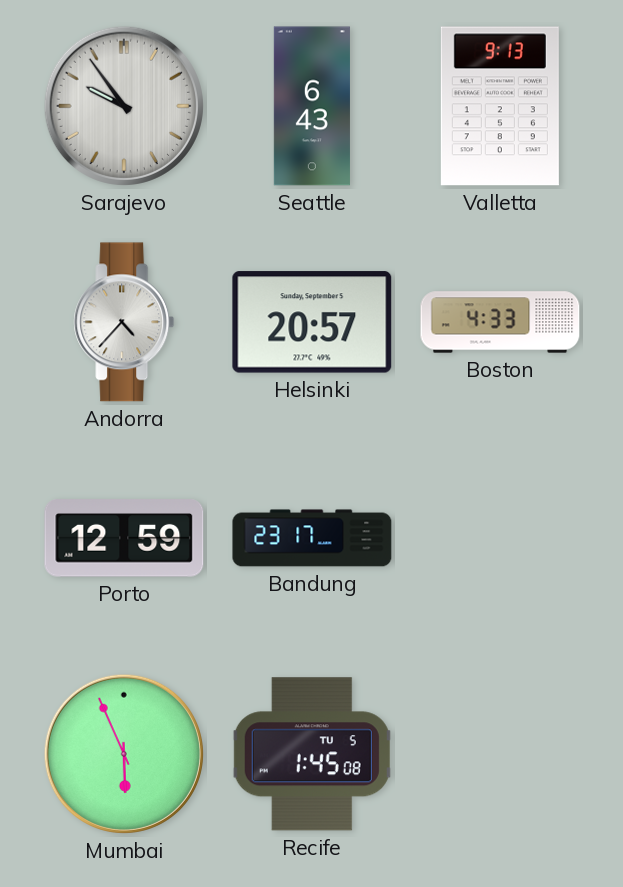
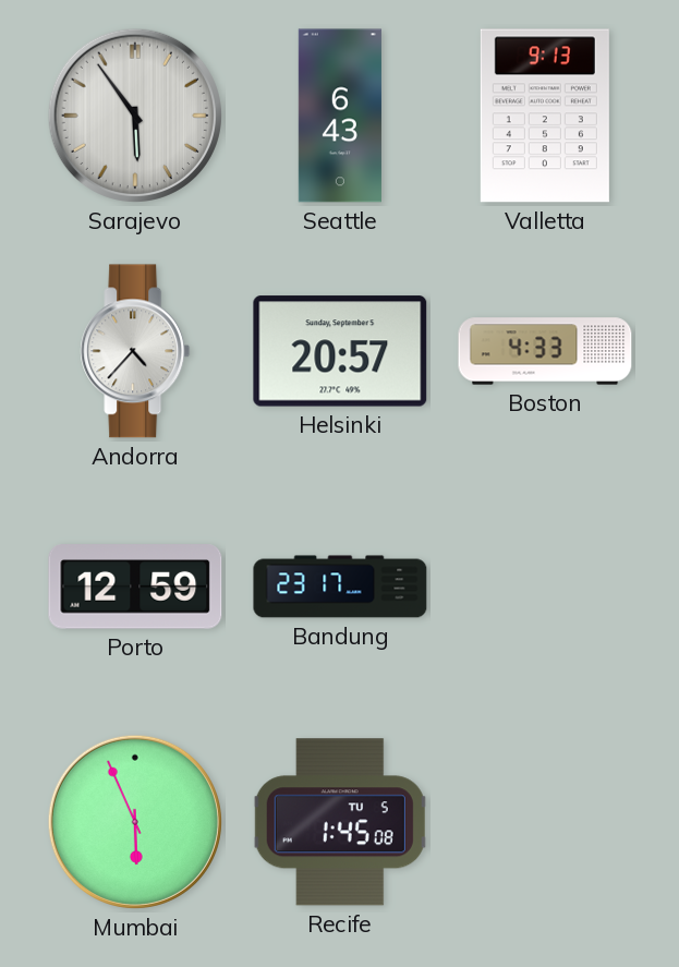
Sarajevo: 9:54 -> 5:54
